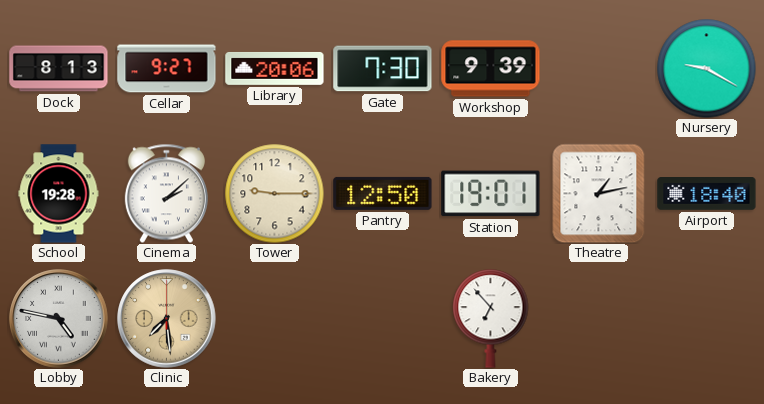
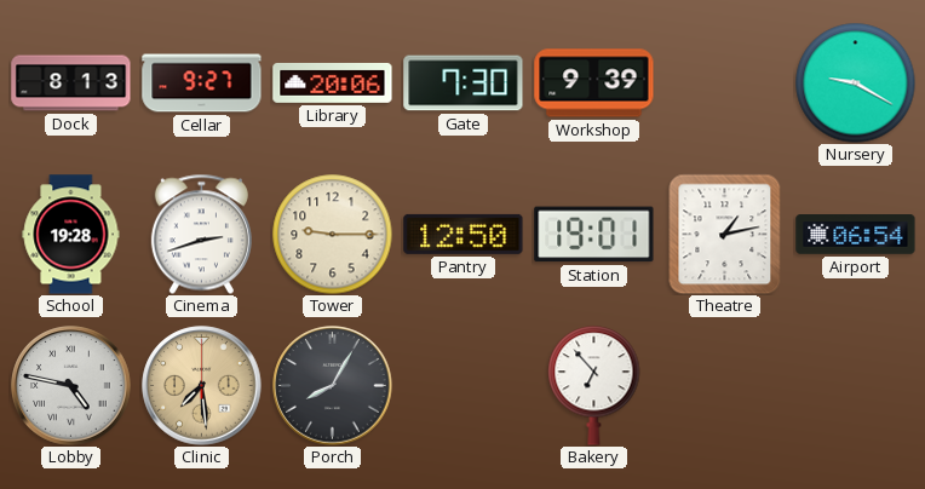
Cinema: 2:08 -> 2:42
Airport: 18:40 -> 06:54
Porch: none -> 8:05
